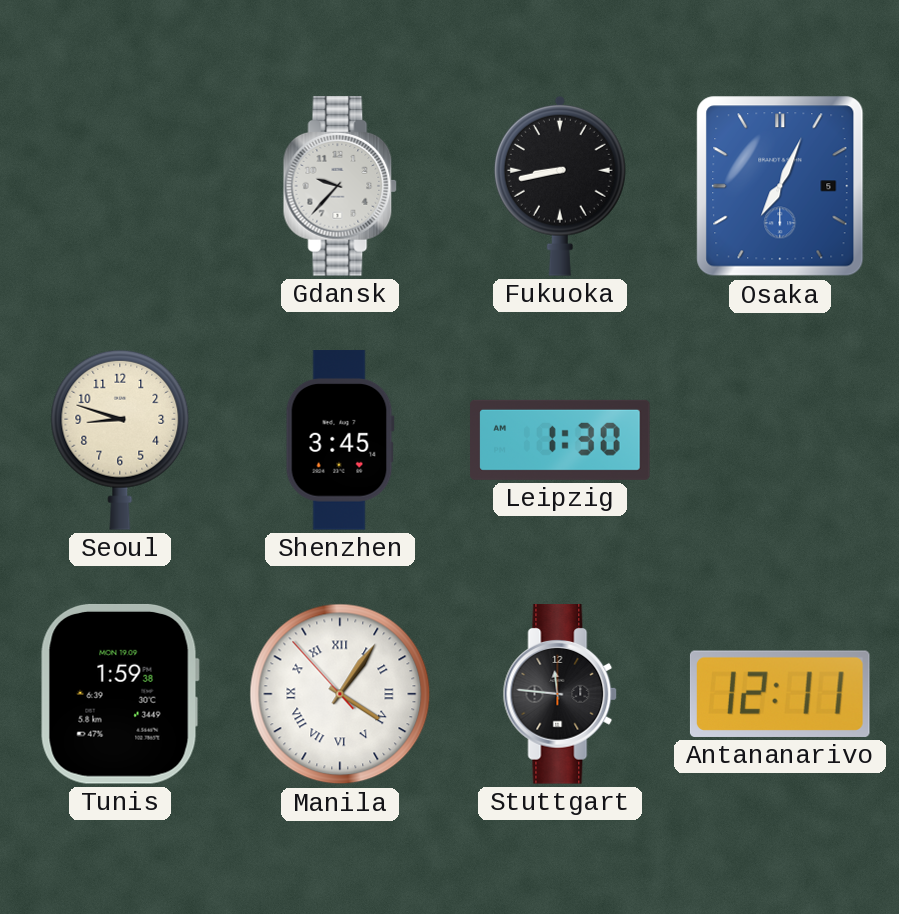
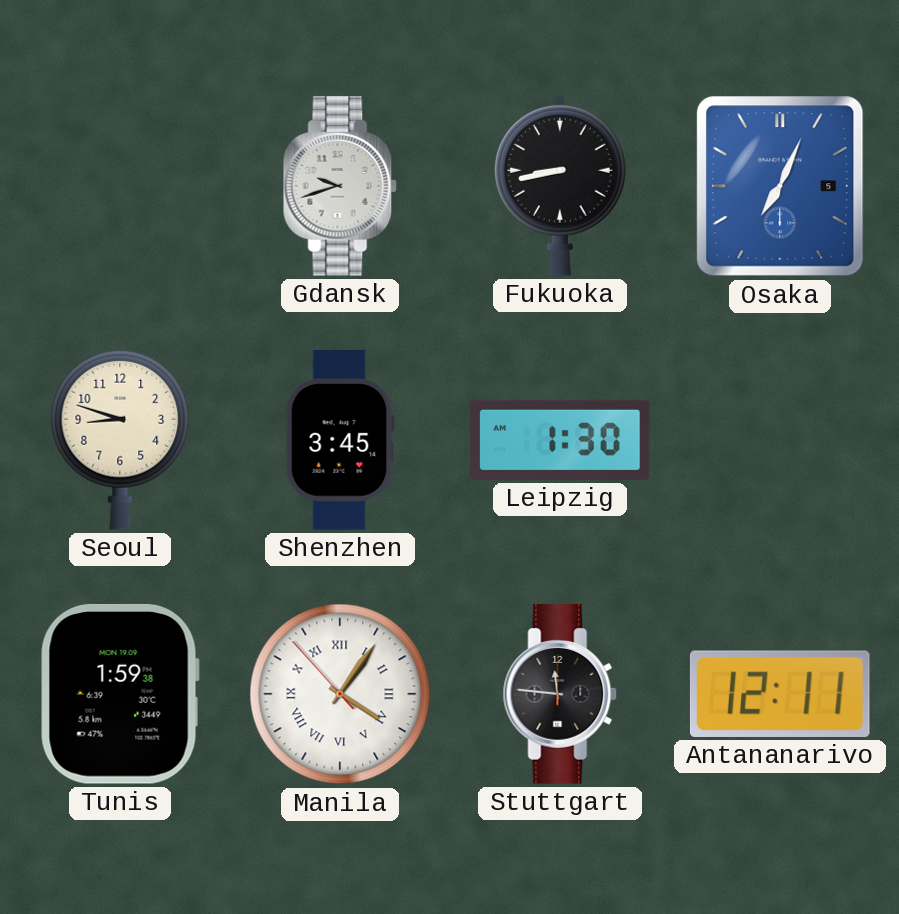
Gdansk: 9:37 -> 9:42
